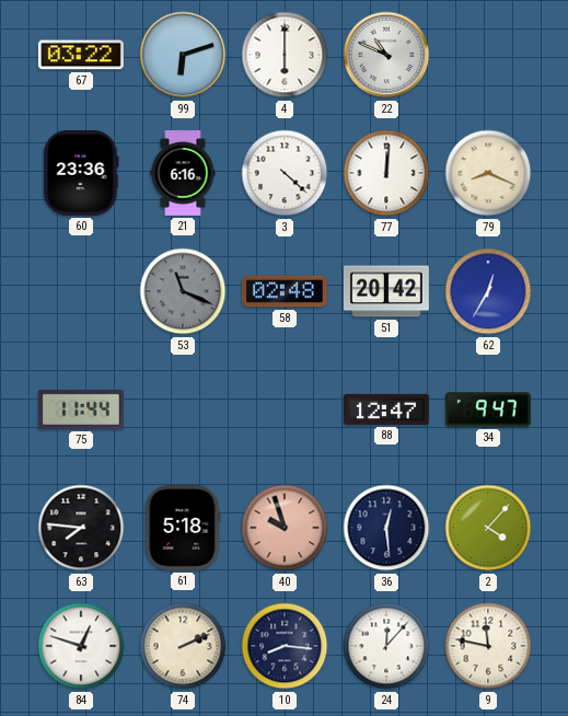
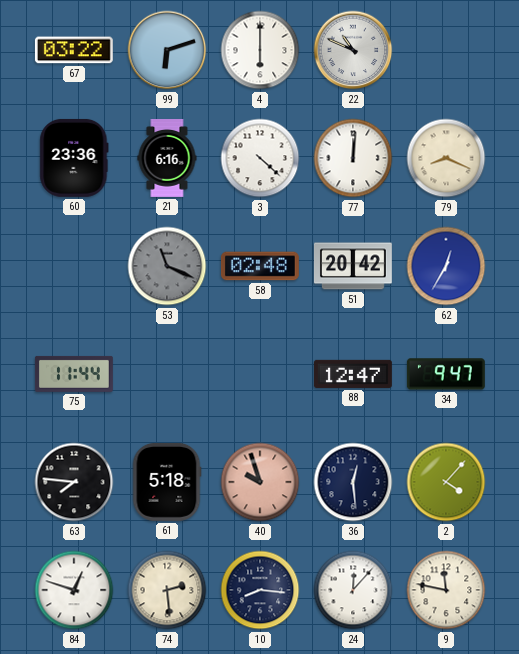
74: 2:11 -> 2:29
